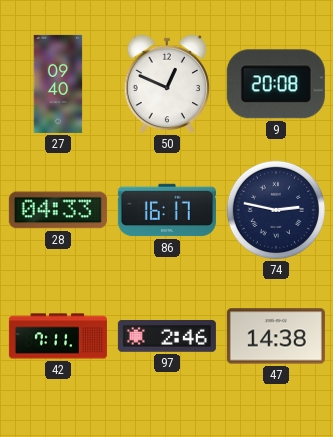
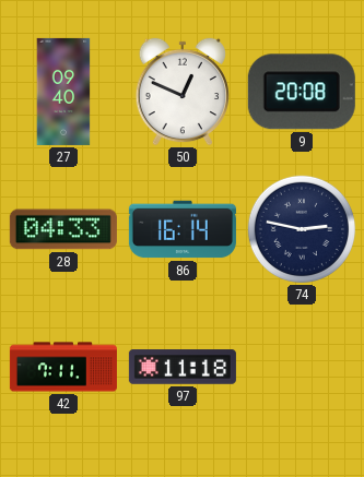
86: 16:17 -> 16:14
97: 2:46 -> 11:18
47: 14:38 -> none
